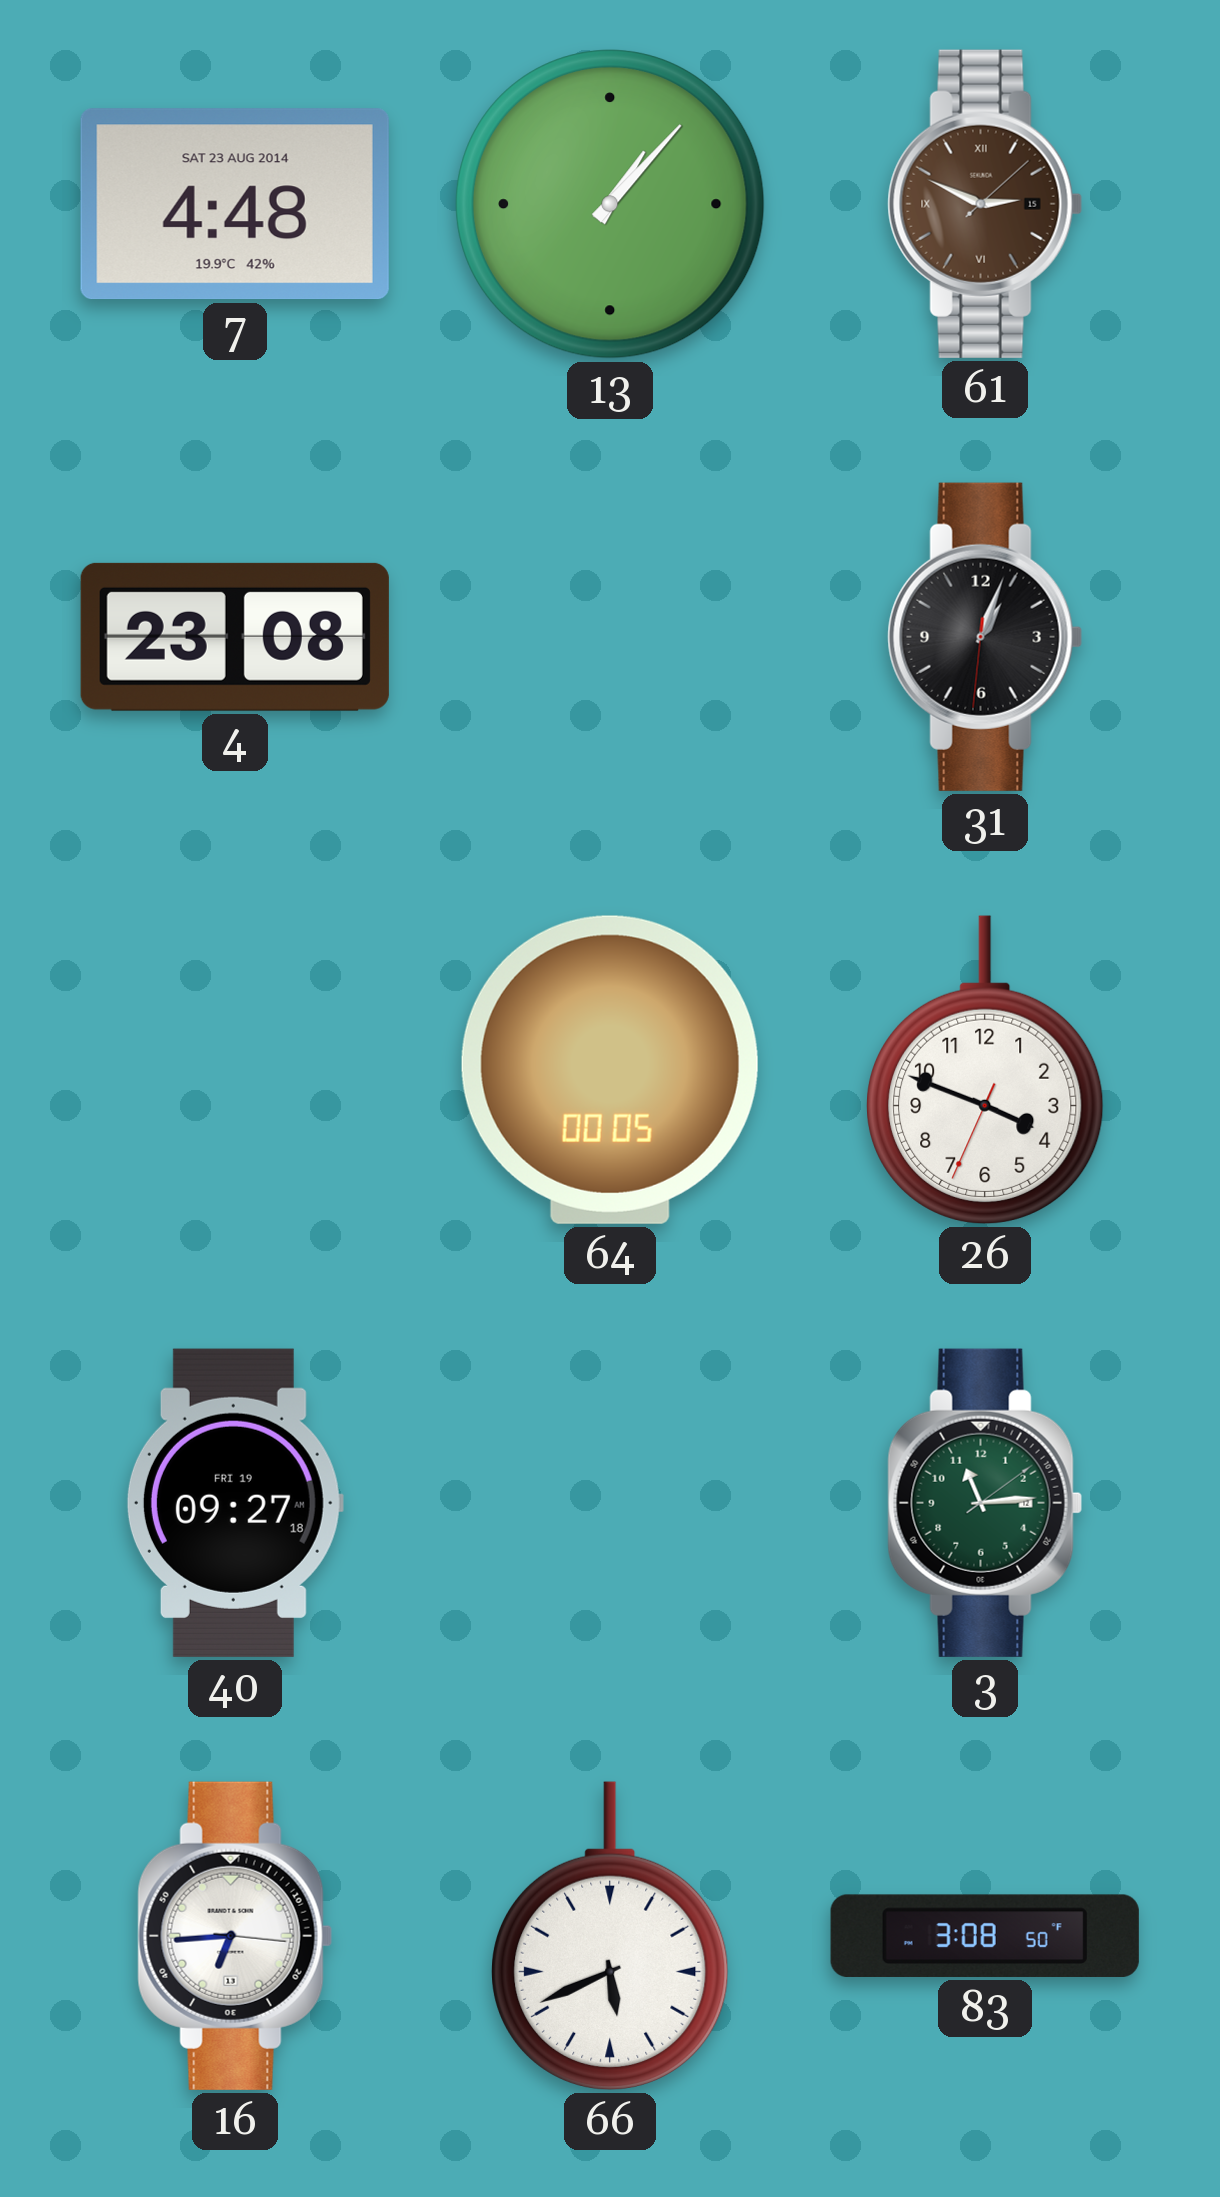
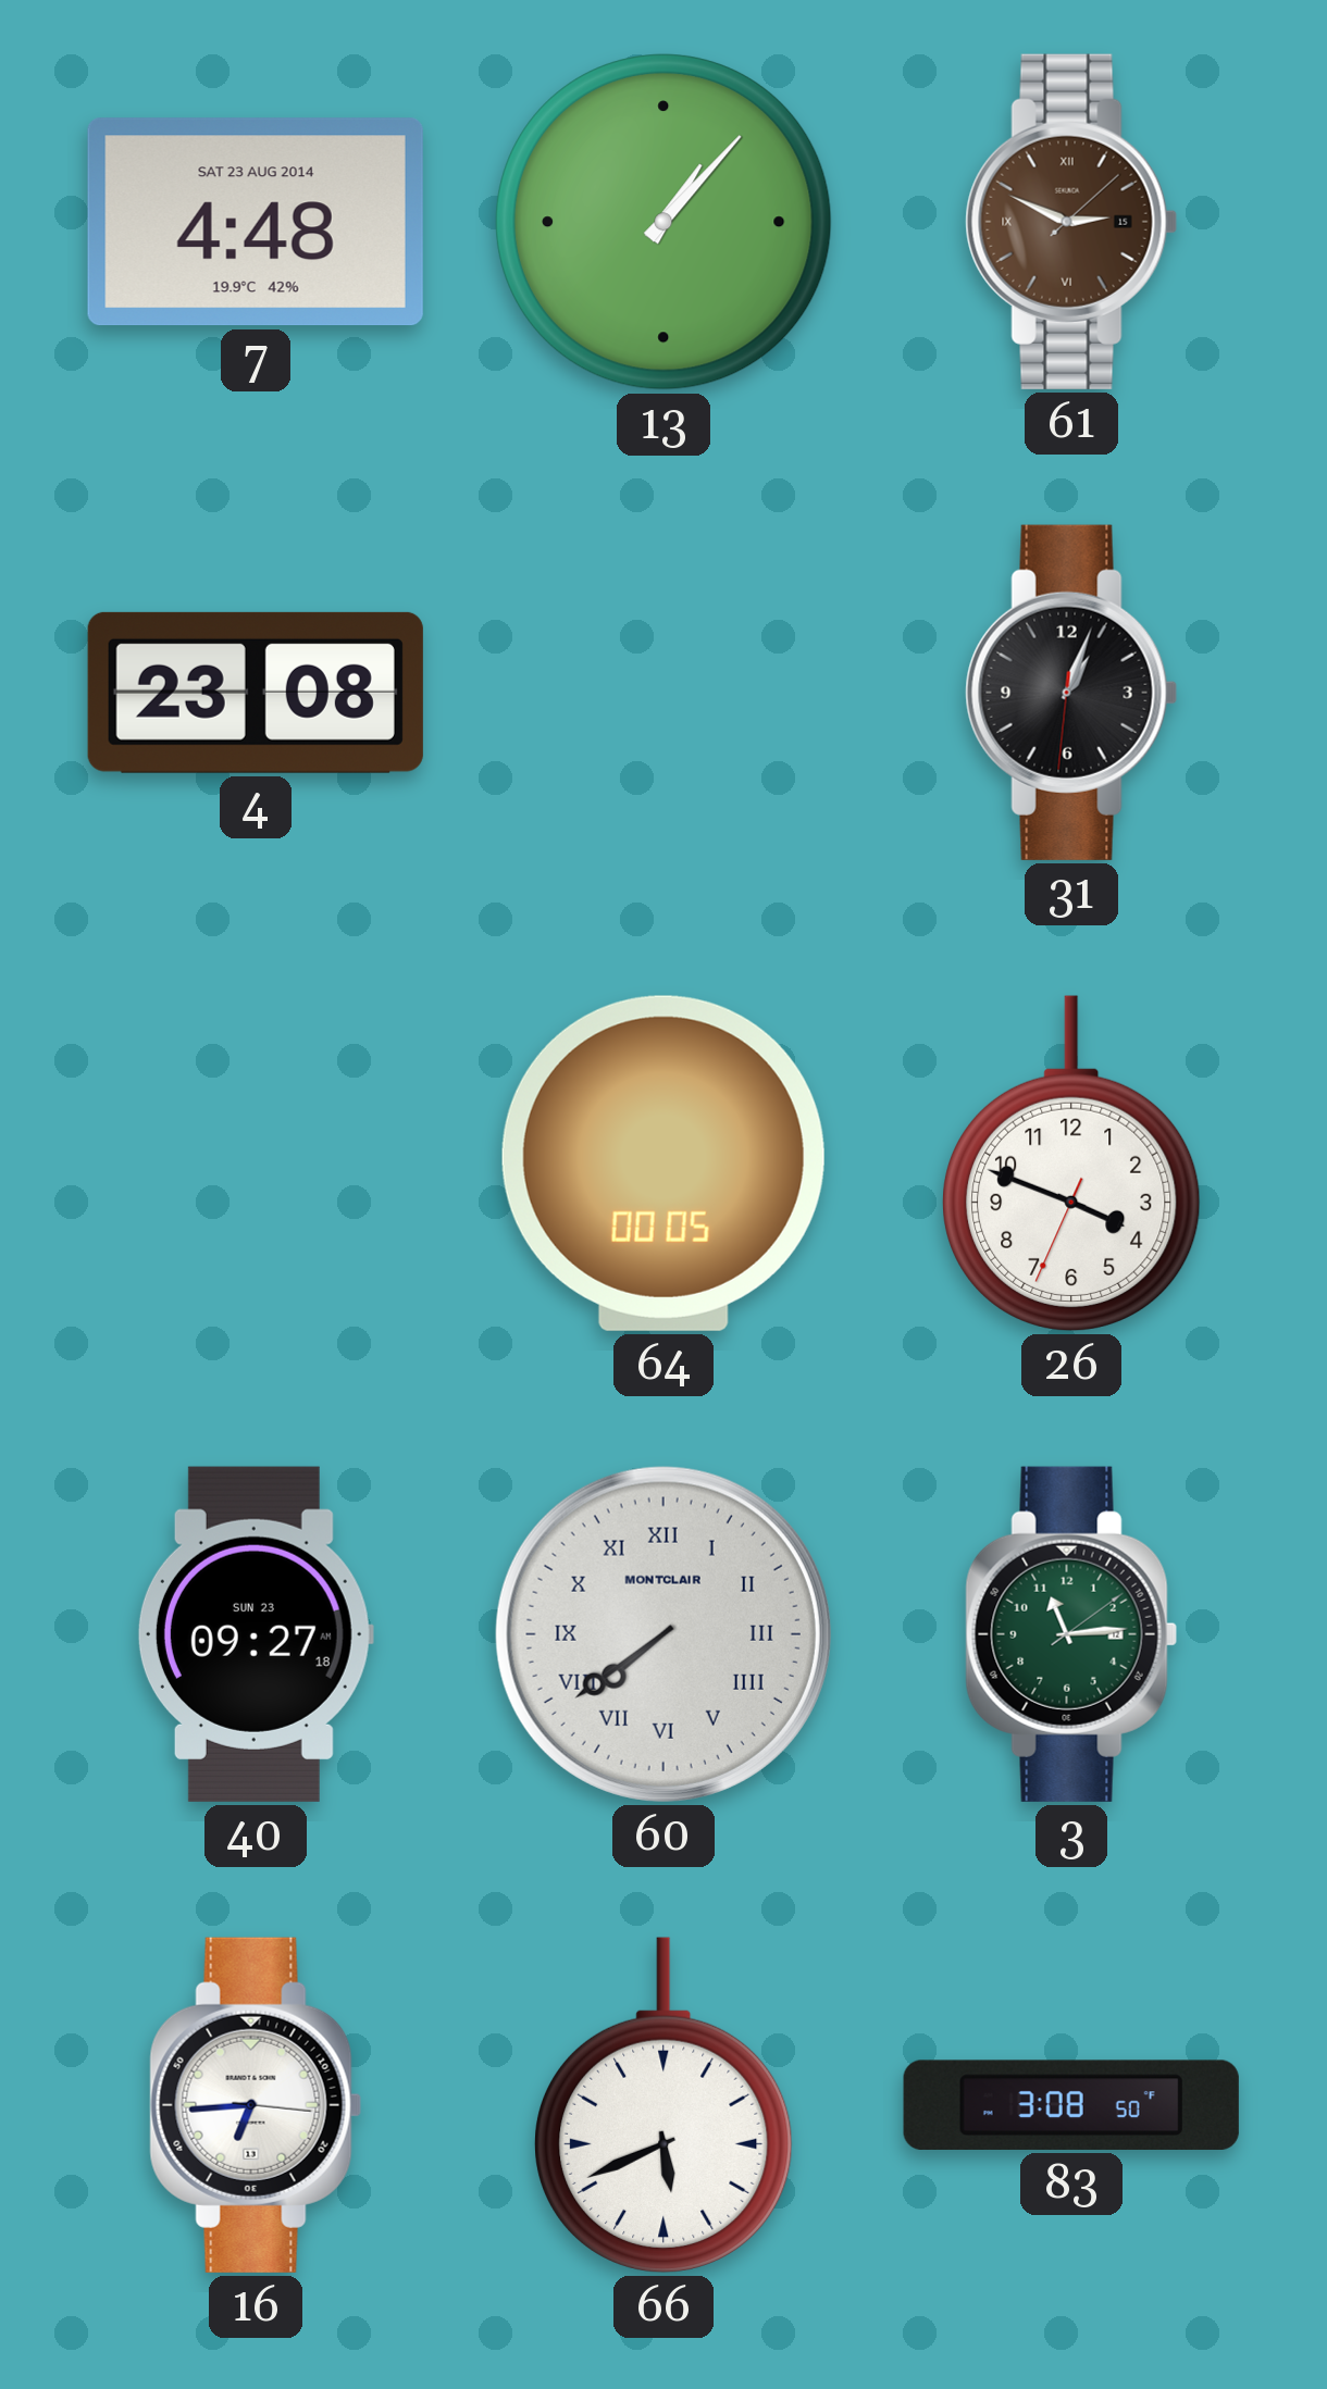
40 date: FRI 19 -> SUN 23
60: none -> 7:39
